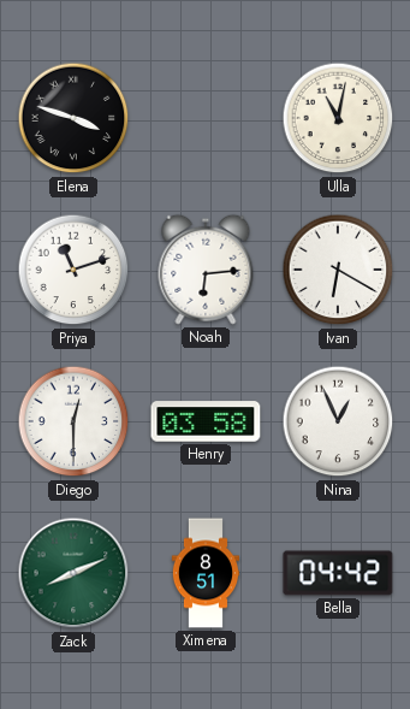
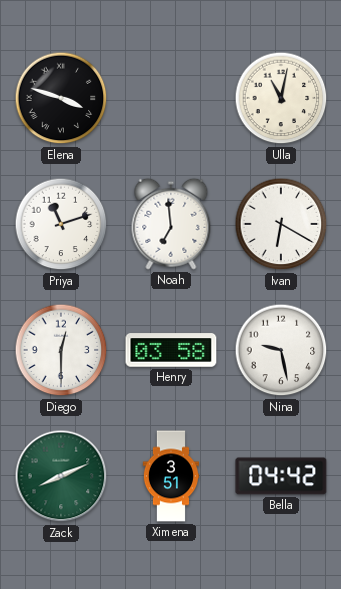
Noah: 6:14 -> 6:59
Nina: 12:56 -> 9:28
Ximena: 8:51 -> 3:51
